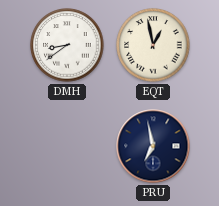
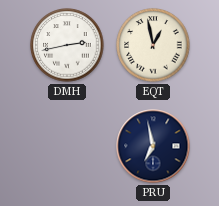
DMH: 8:39 -> 2:43
